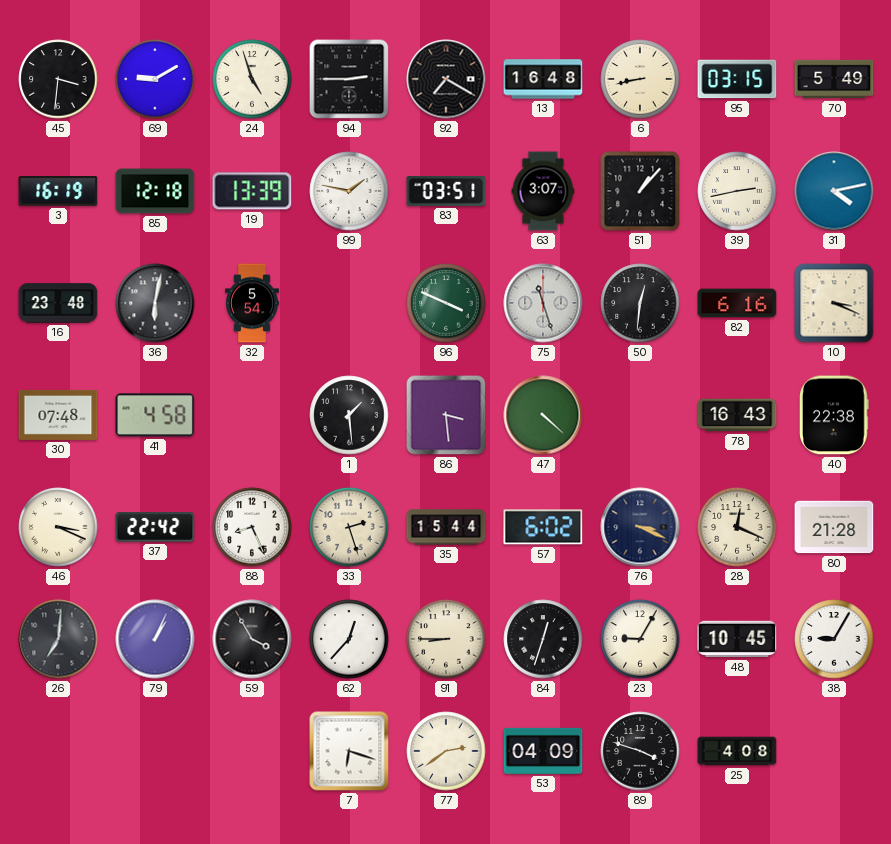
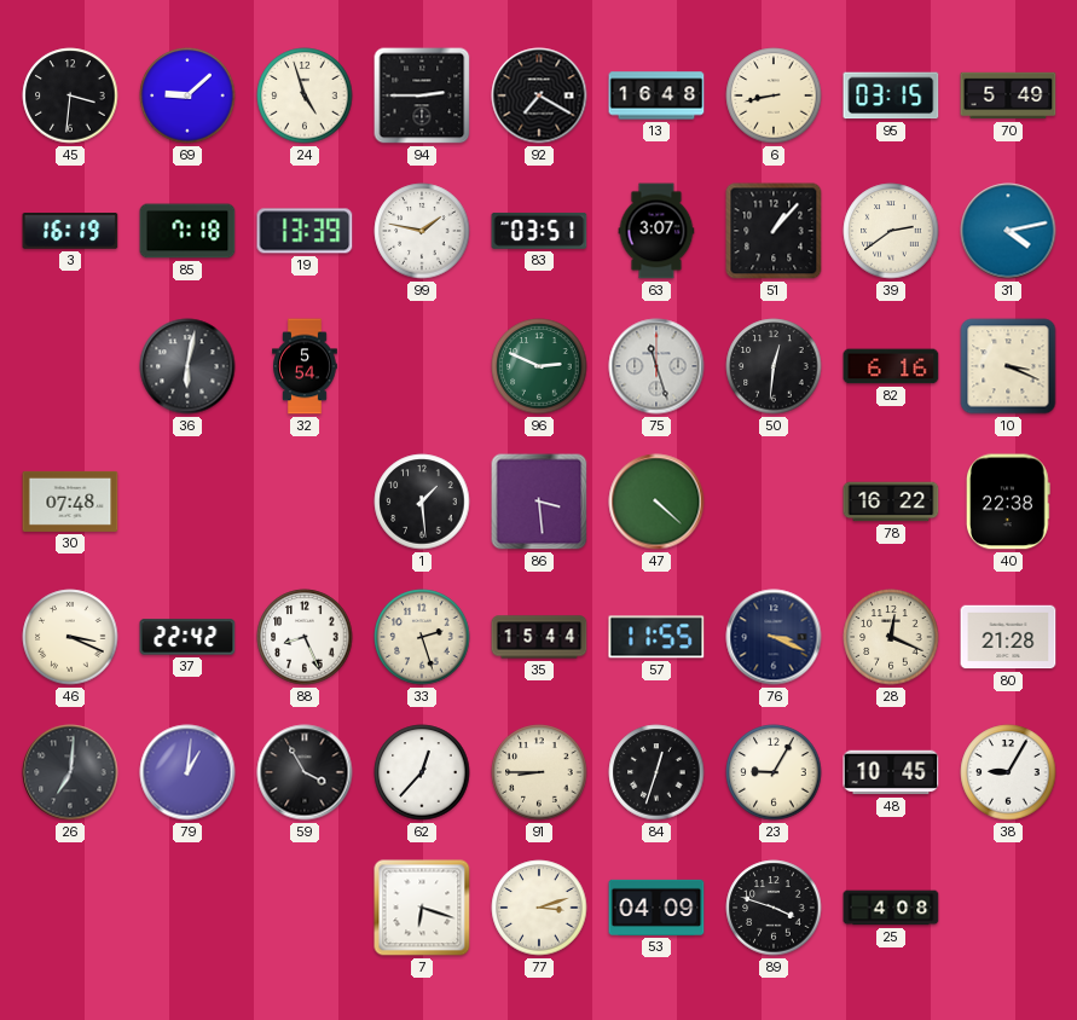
69: 9:10 -> 9:08
85: 12:18 -> 7:18
39: 2:43 -> 2:39
16: 23:48 -> none
96: 3:49 -> 2:49
41: 4:58 -> none
78: 16:43 -> 16:22
57: 6:02 -> 11:55
79: 1:04 -> 1:01
77: 2:39 -> 3:12
